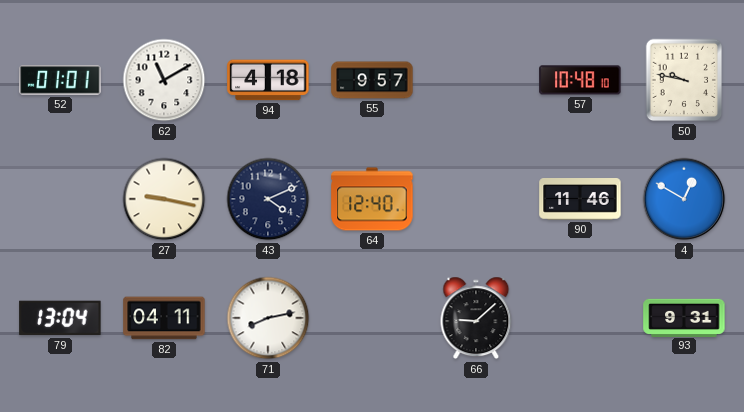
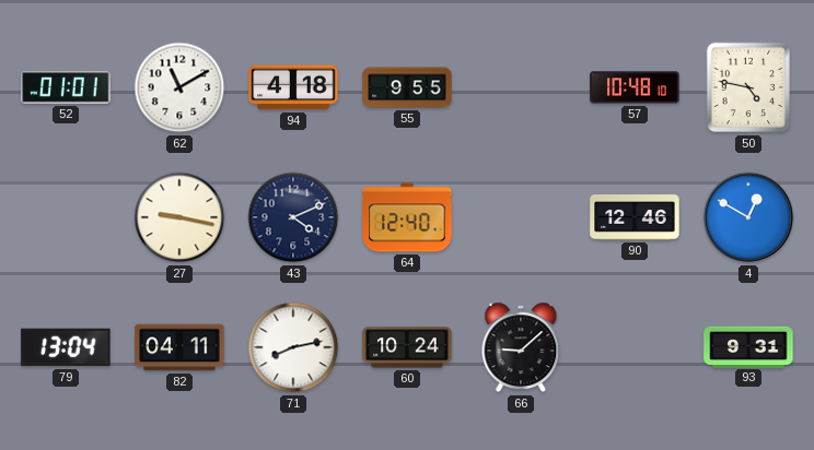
55: 9:57 -> 9:55
50: 9:47 -> 4:47
90: 11:46 -> 12:46
60: none -> 10:24
